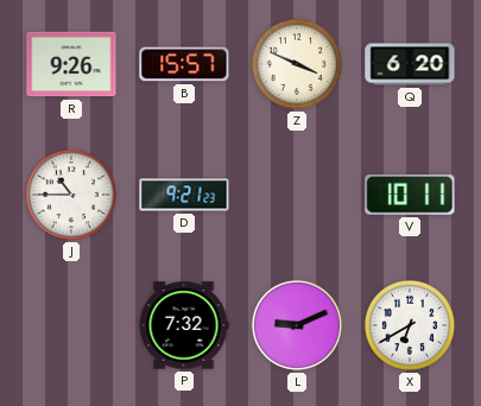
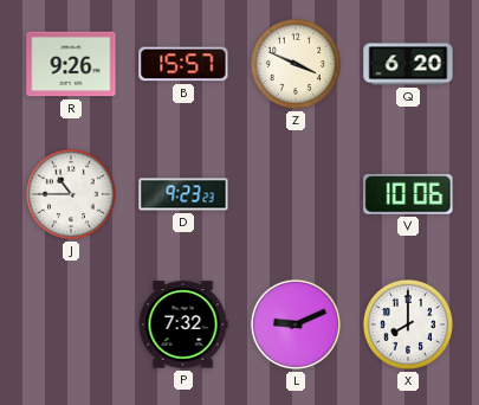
D: 9:21 -> 9:23
V: 10:11 -> 10:06
X: 6:40 -> 8:00
